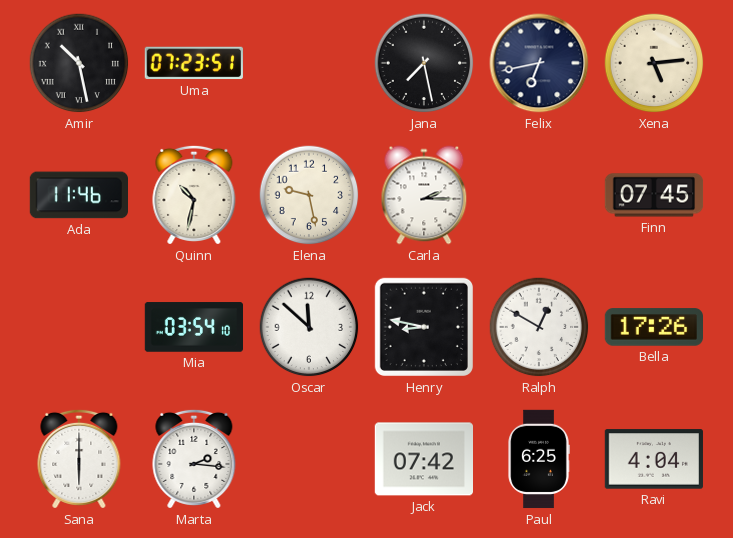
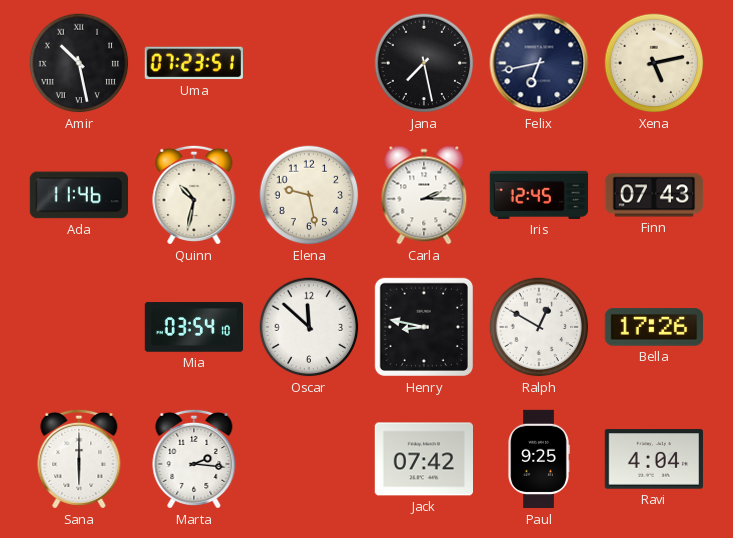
Xena: 5:14 -> 5:13
Iris: none -> 12:45
Finn: 07:45 -> 07:43
Paul: 6:25 -> 9:25
